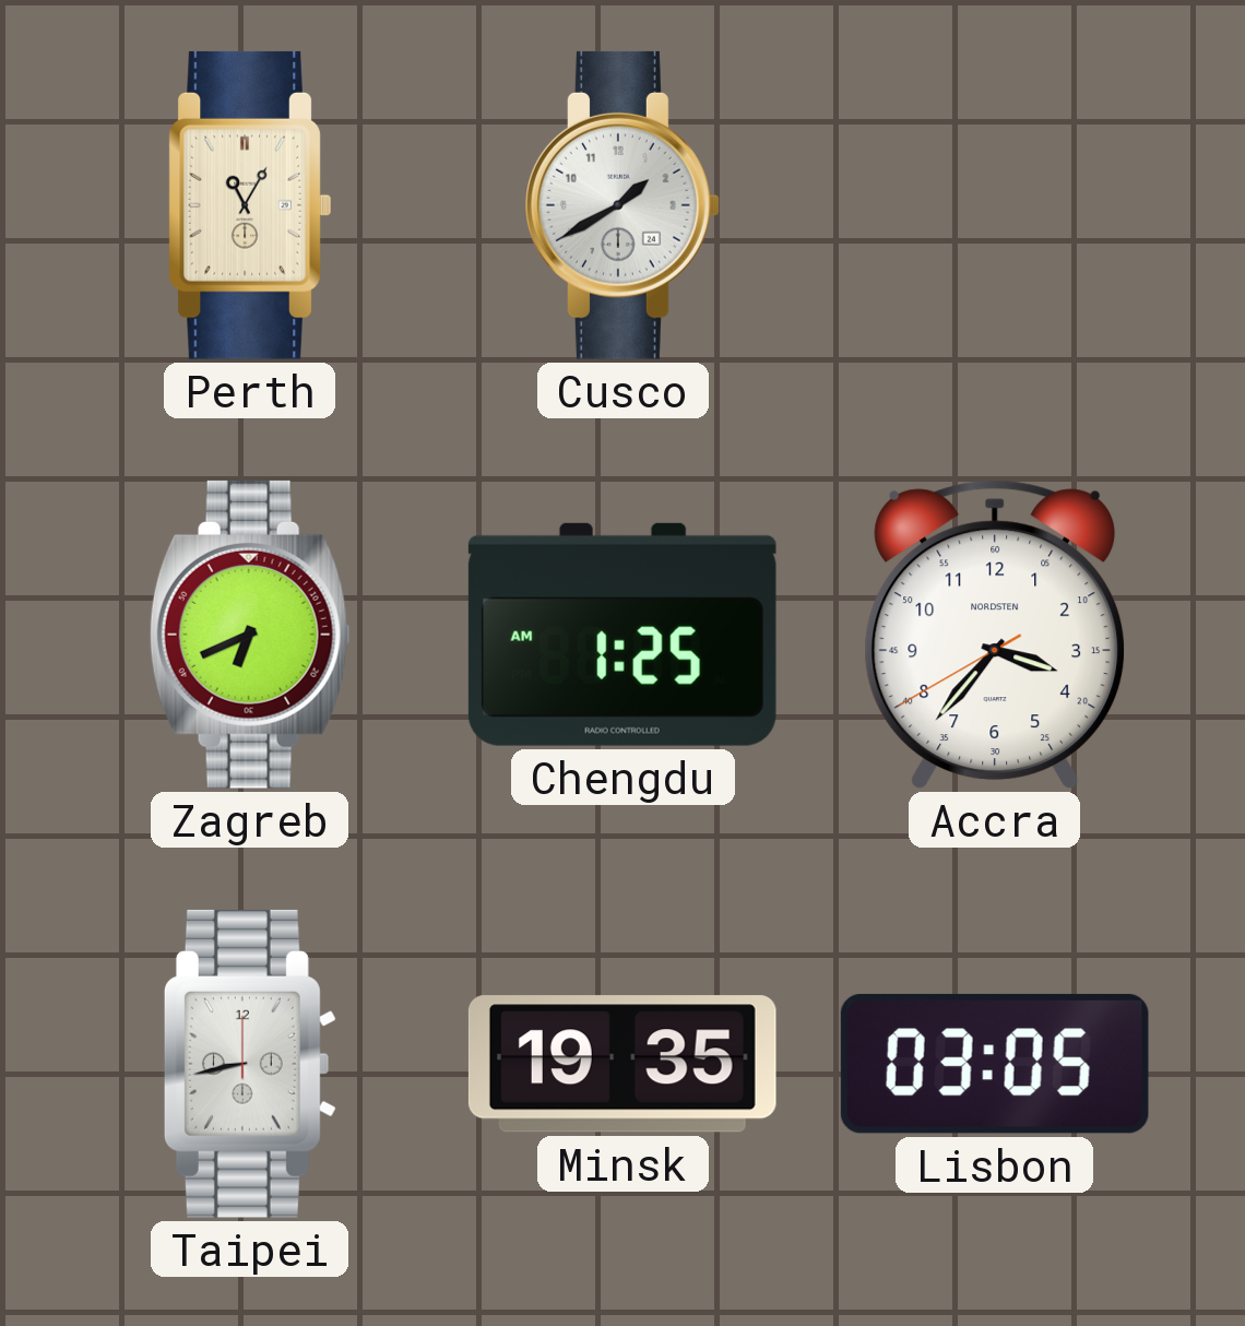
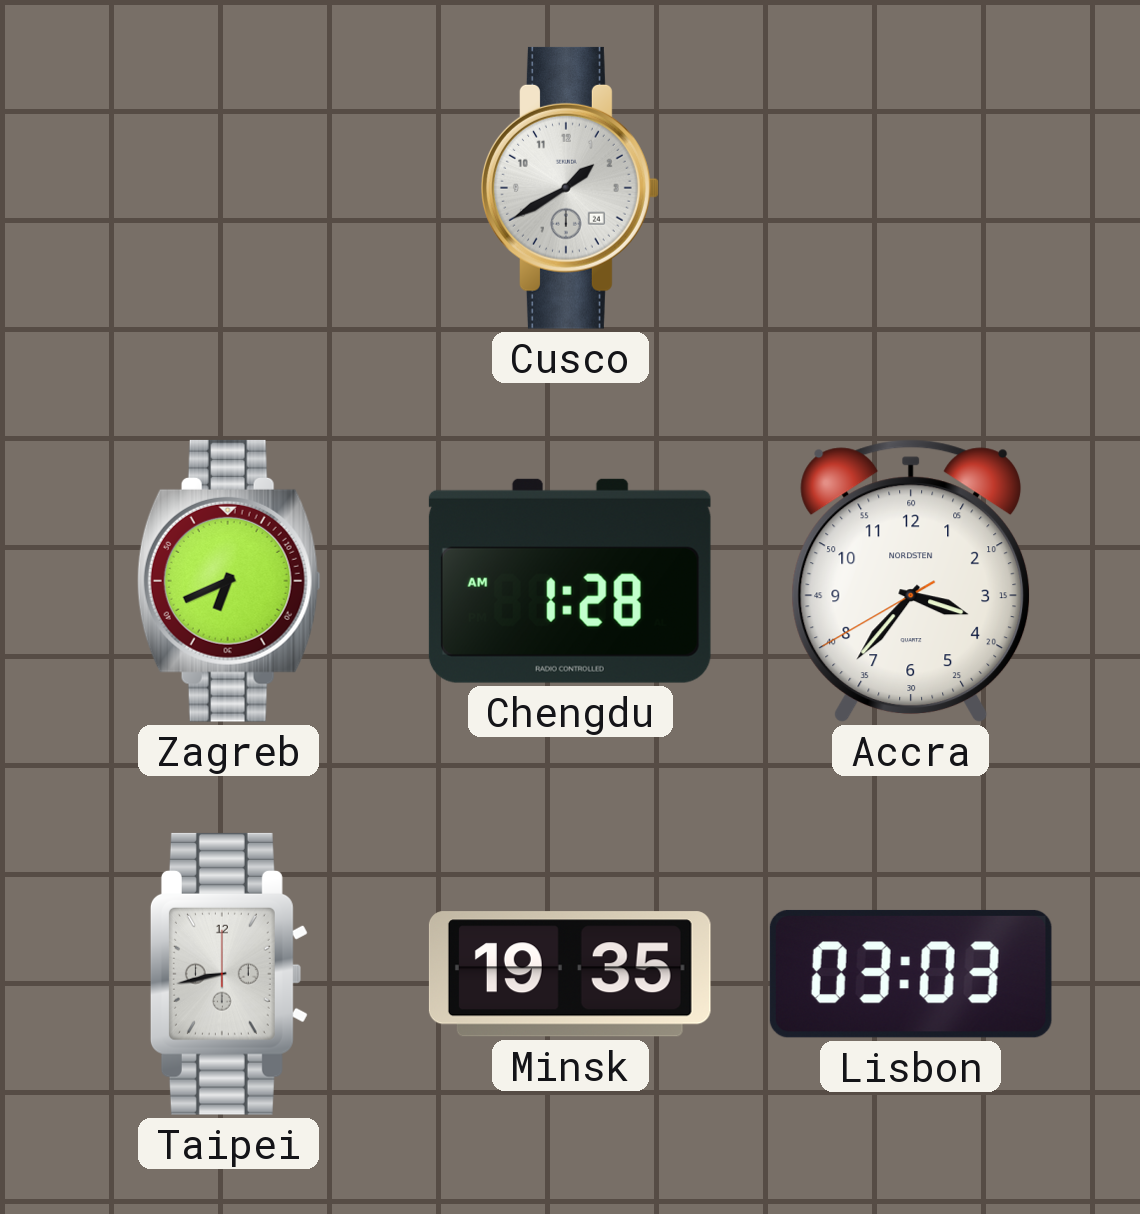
Perth: 11:05 -> none
Chengdu: 1:25 -> 1:28
Lisbon: 03:05 -> 03:03
